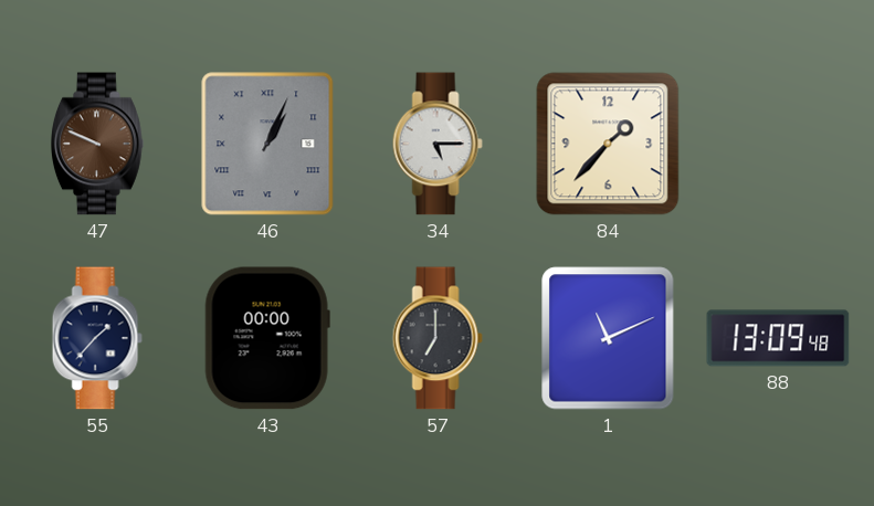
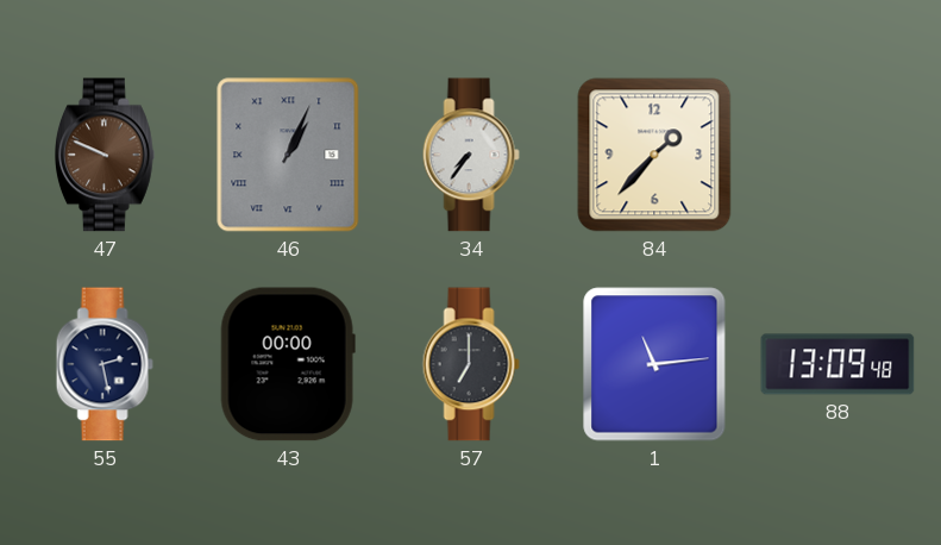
34: 5:15 -> 7:36
55: 1:37 -> 2:28
1: 11:11 -> 11:14
